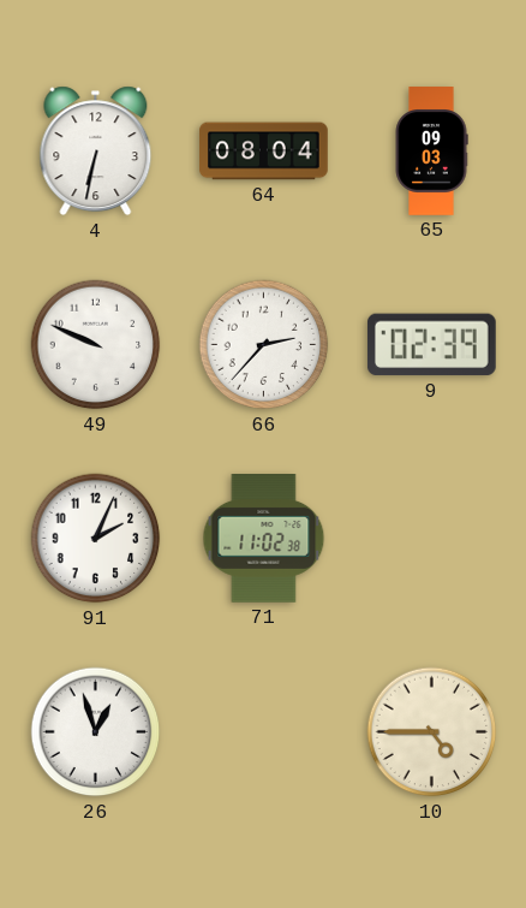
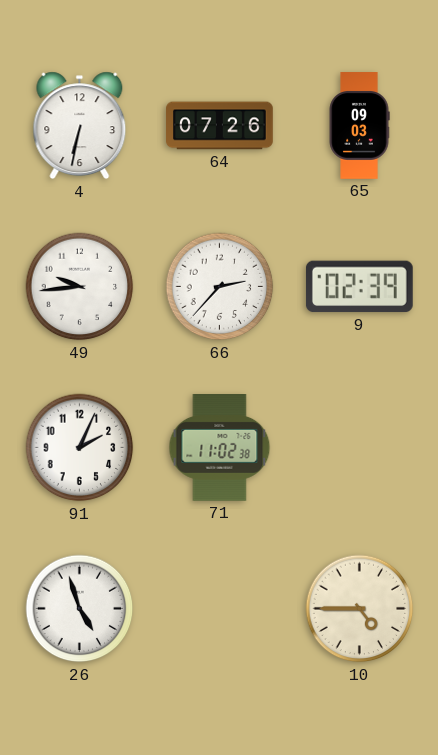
64: 08:04 -> 07:26
49: 9:49 -> 9:44
26: 12:57 -> 4:57
